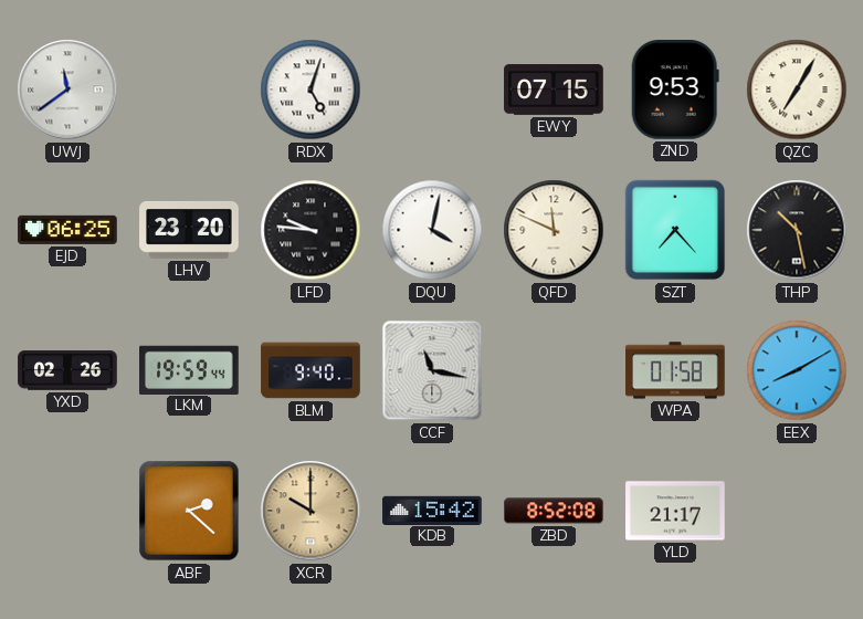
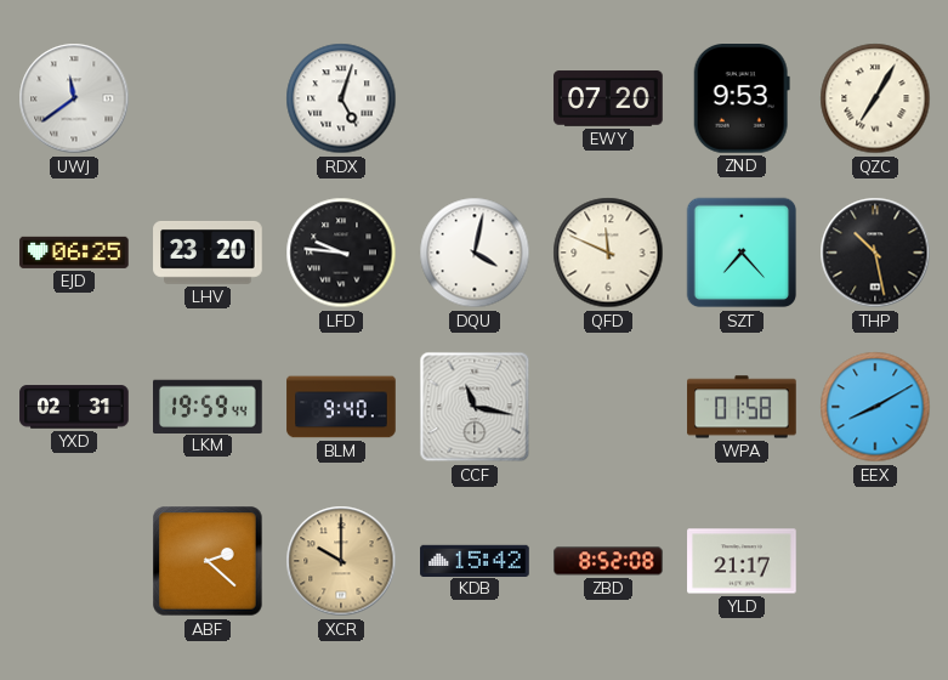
EWY: 07:15 -> 07:20
YXD: 02:26 -> 02:31
